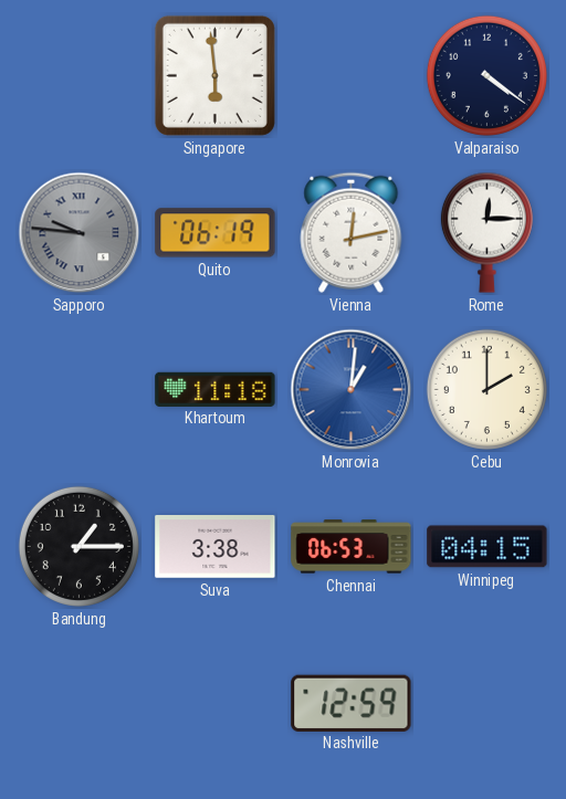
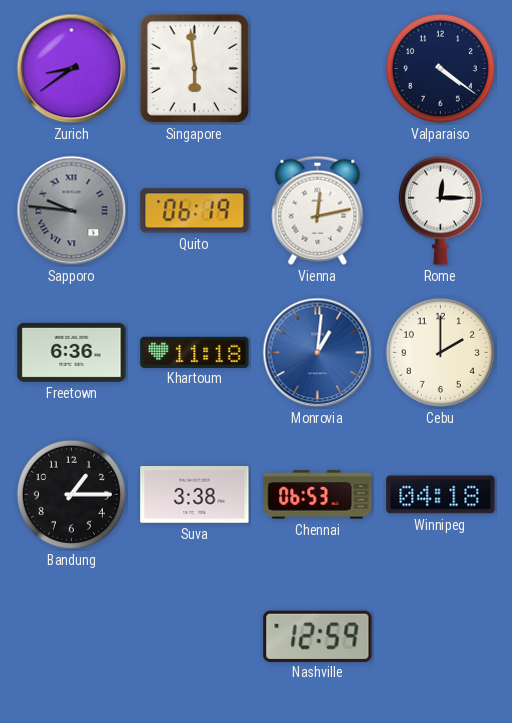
Zurich: none -> 8:39
Freetown: none -> 6:36
Winnipeg: 04:15 -> 04:18
